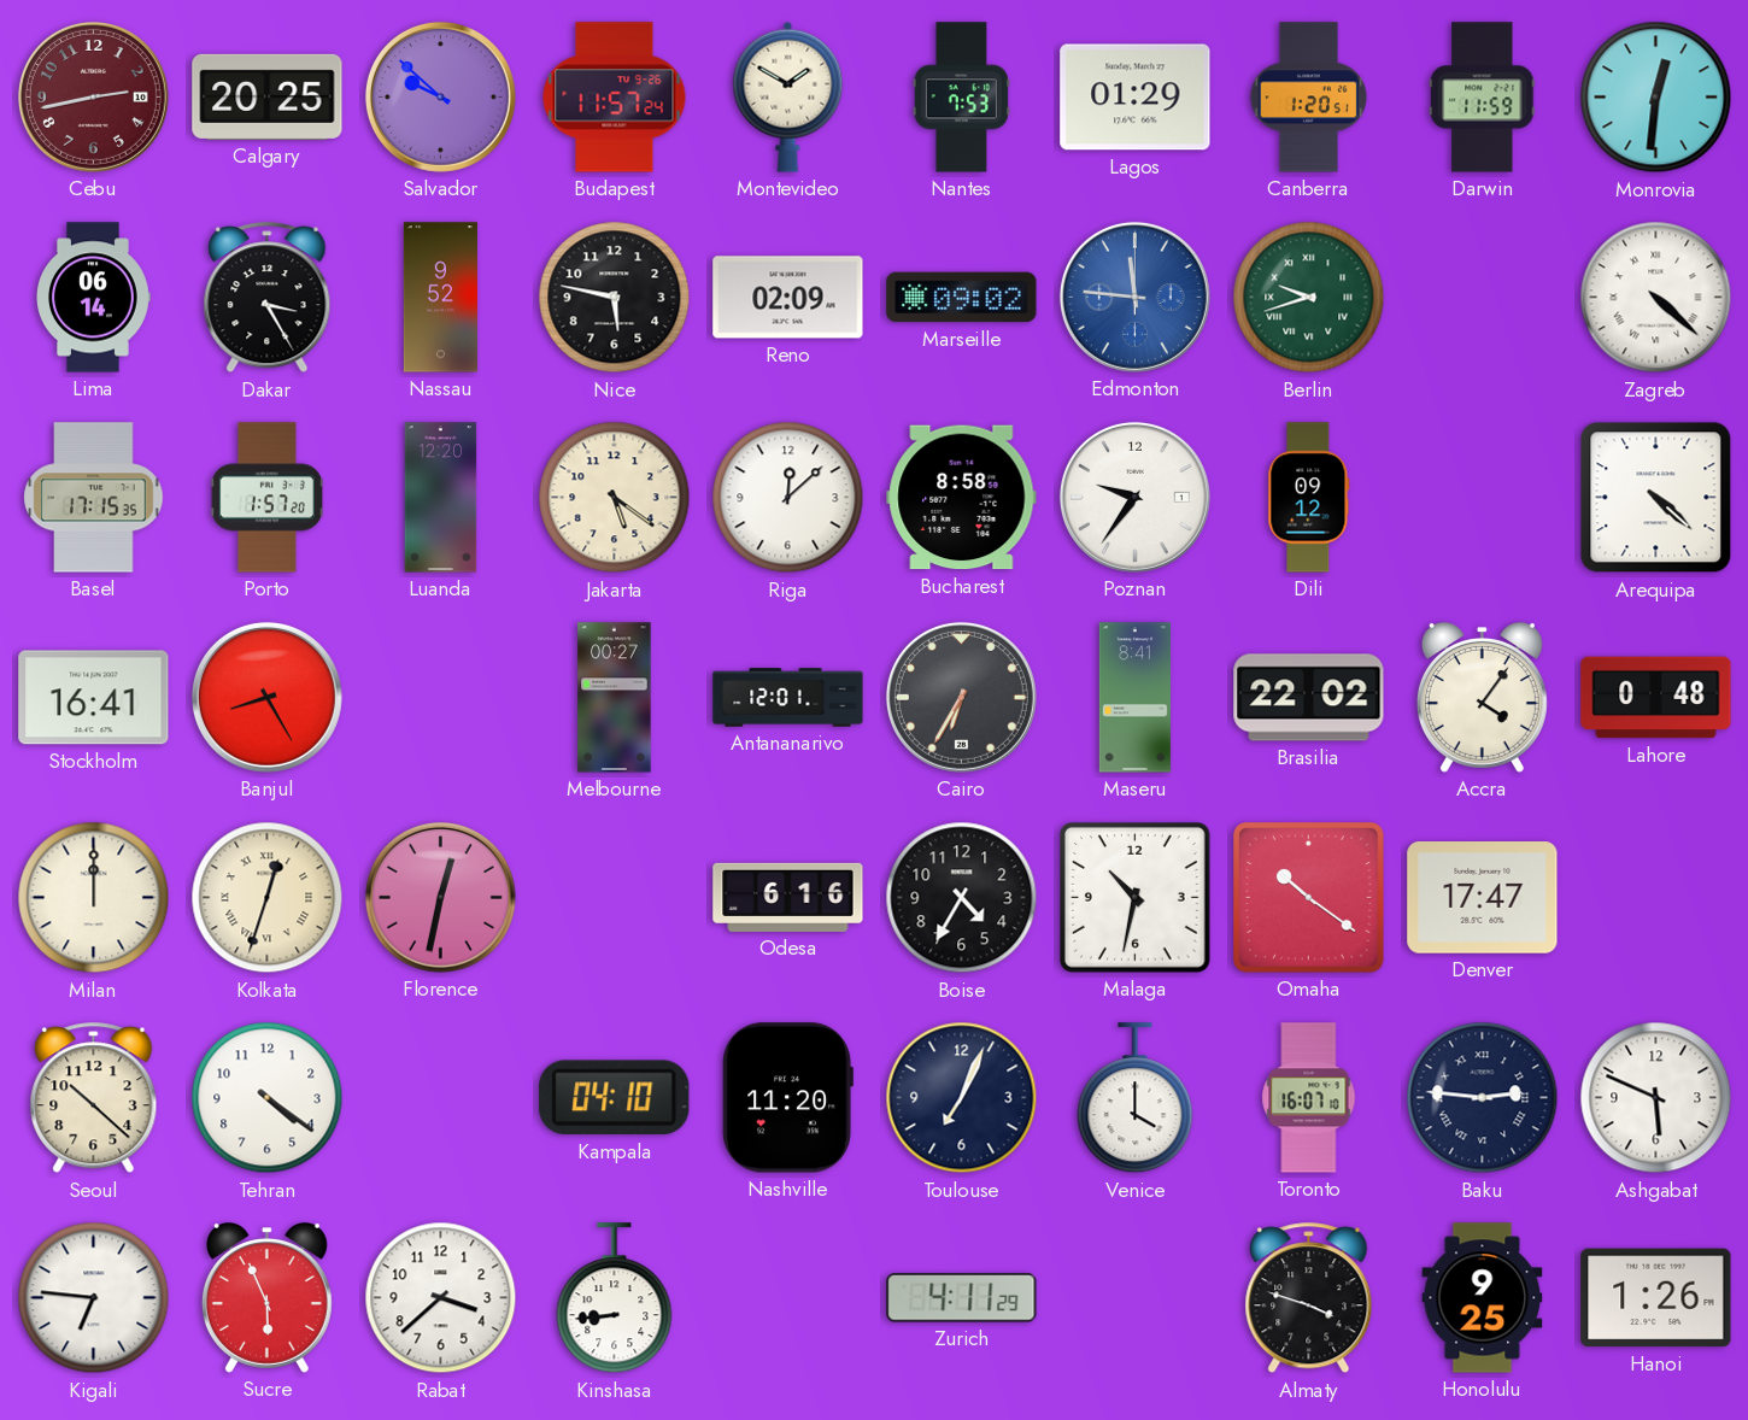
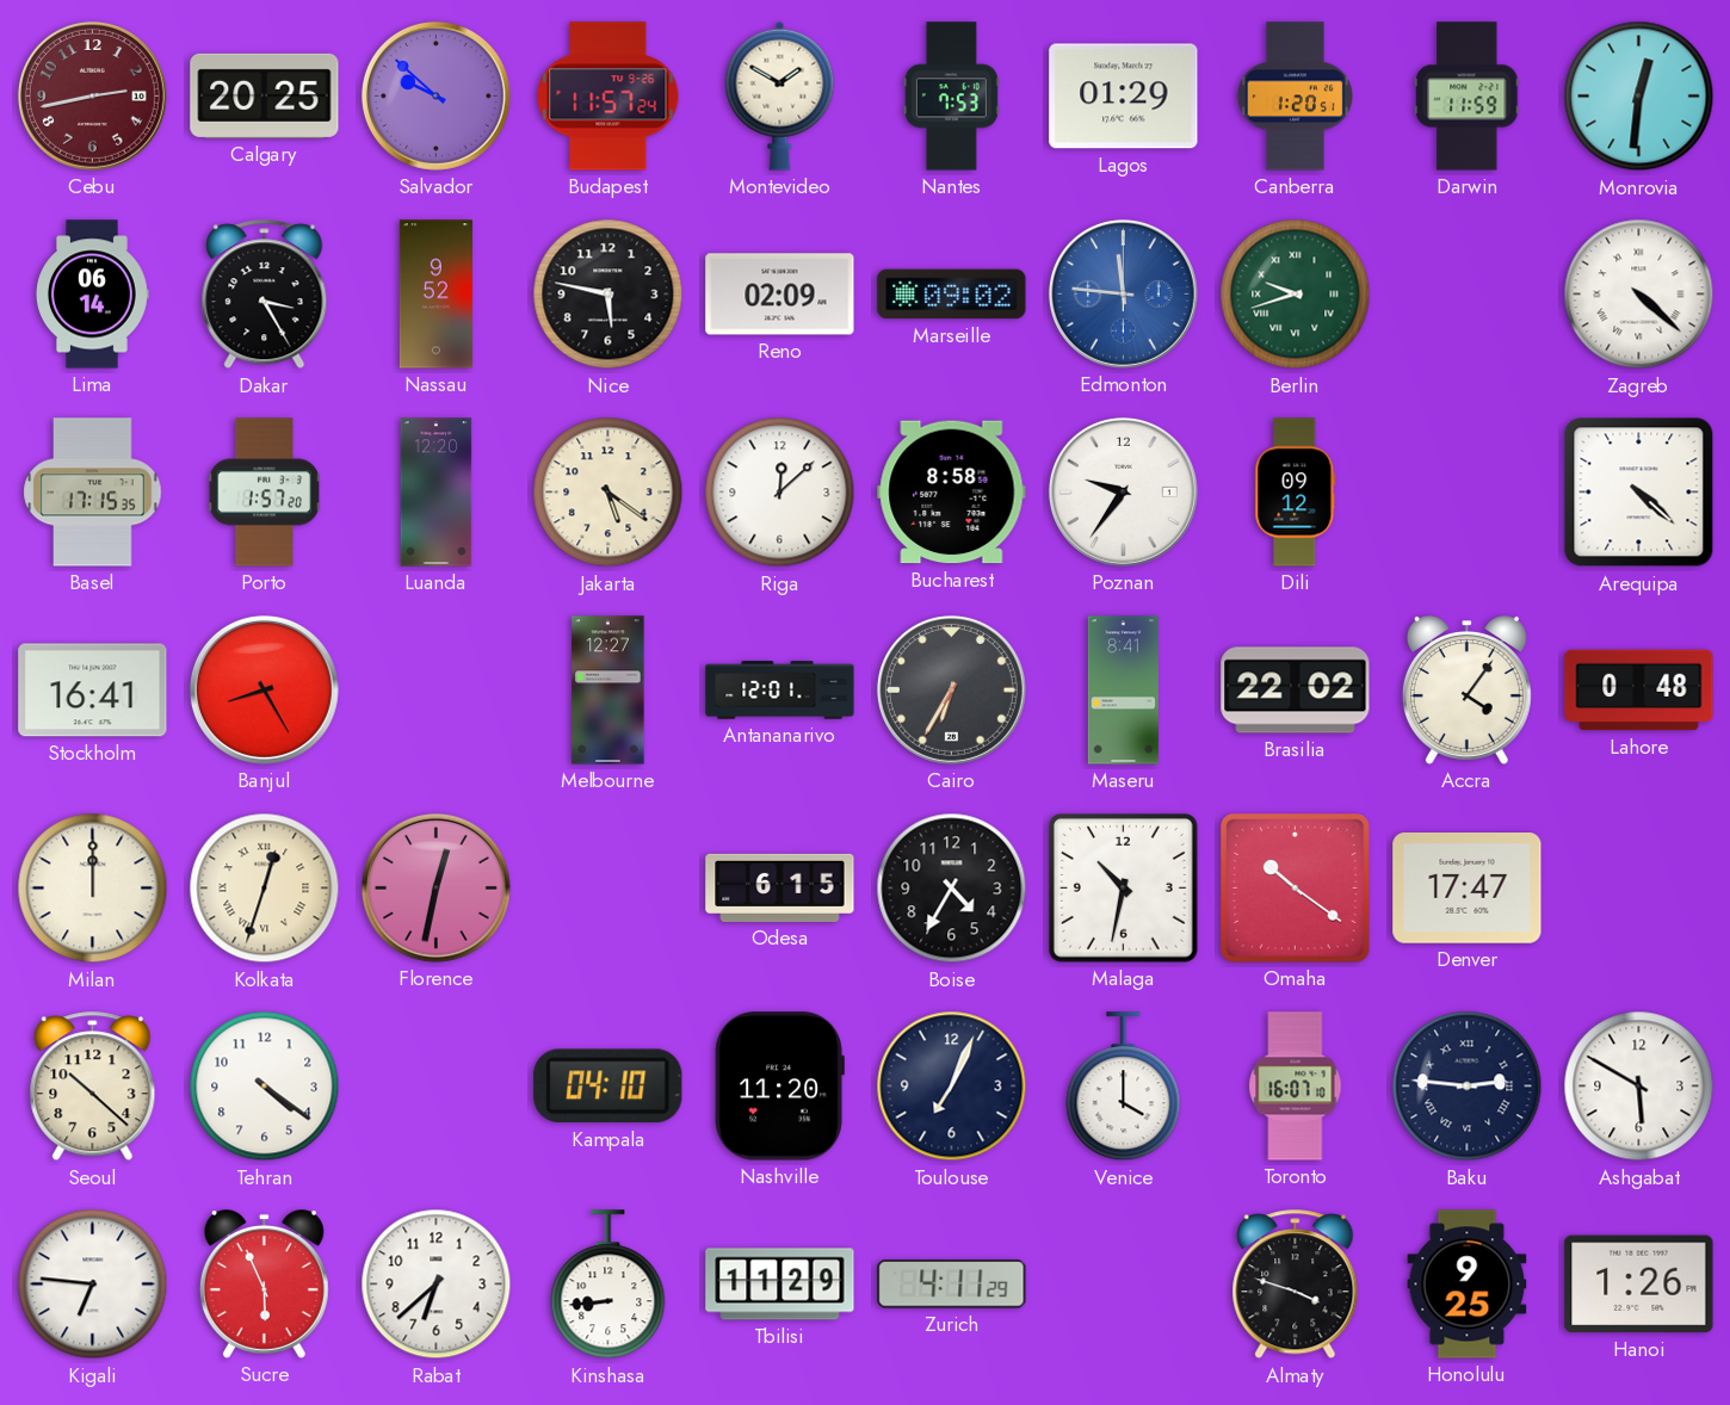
Melbourne: 00:27 -> 12:27
Odesa: 6:16 -> 6:15
Ashgabat: 5:49 -> 5:50
Rabat: 3:38 -> 6:38
Tbilisi: none -> 11:29
